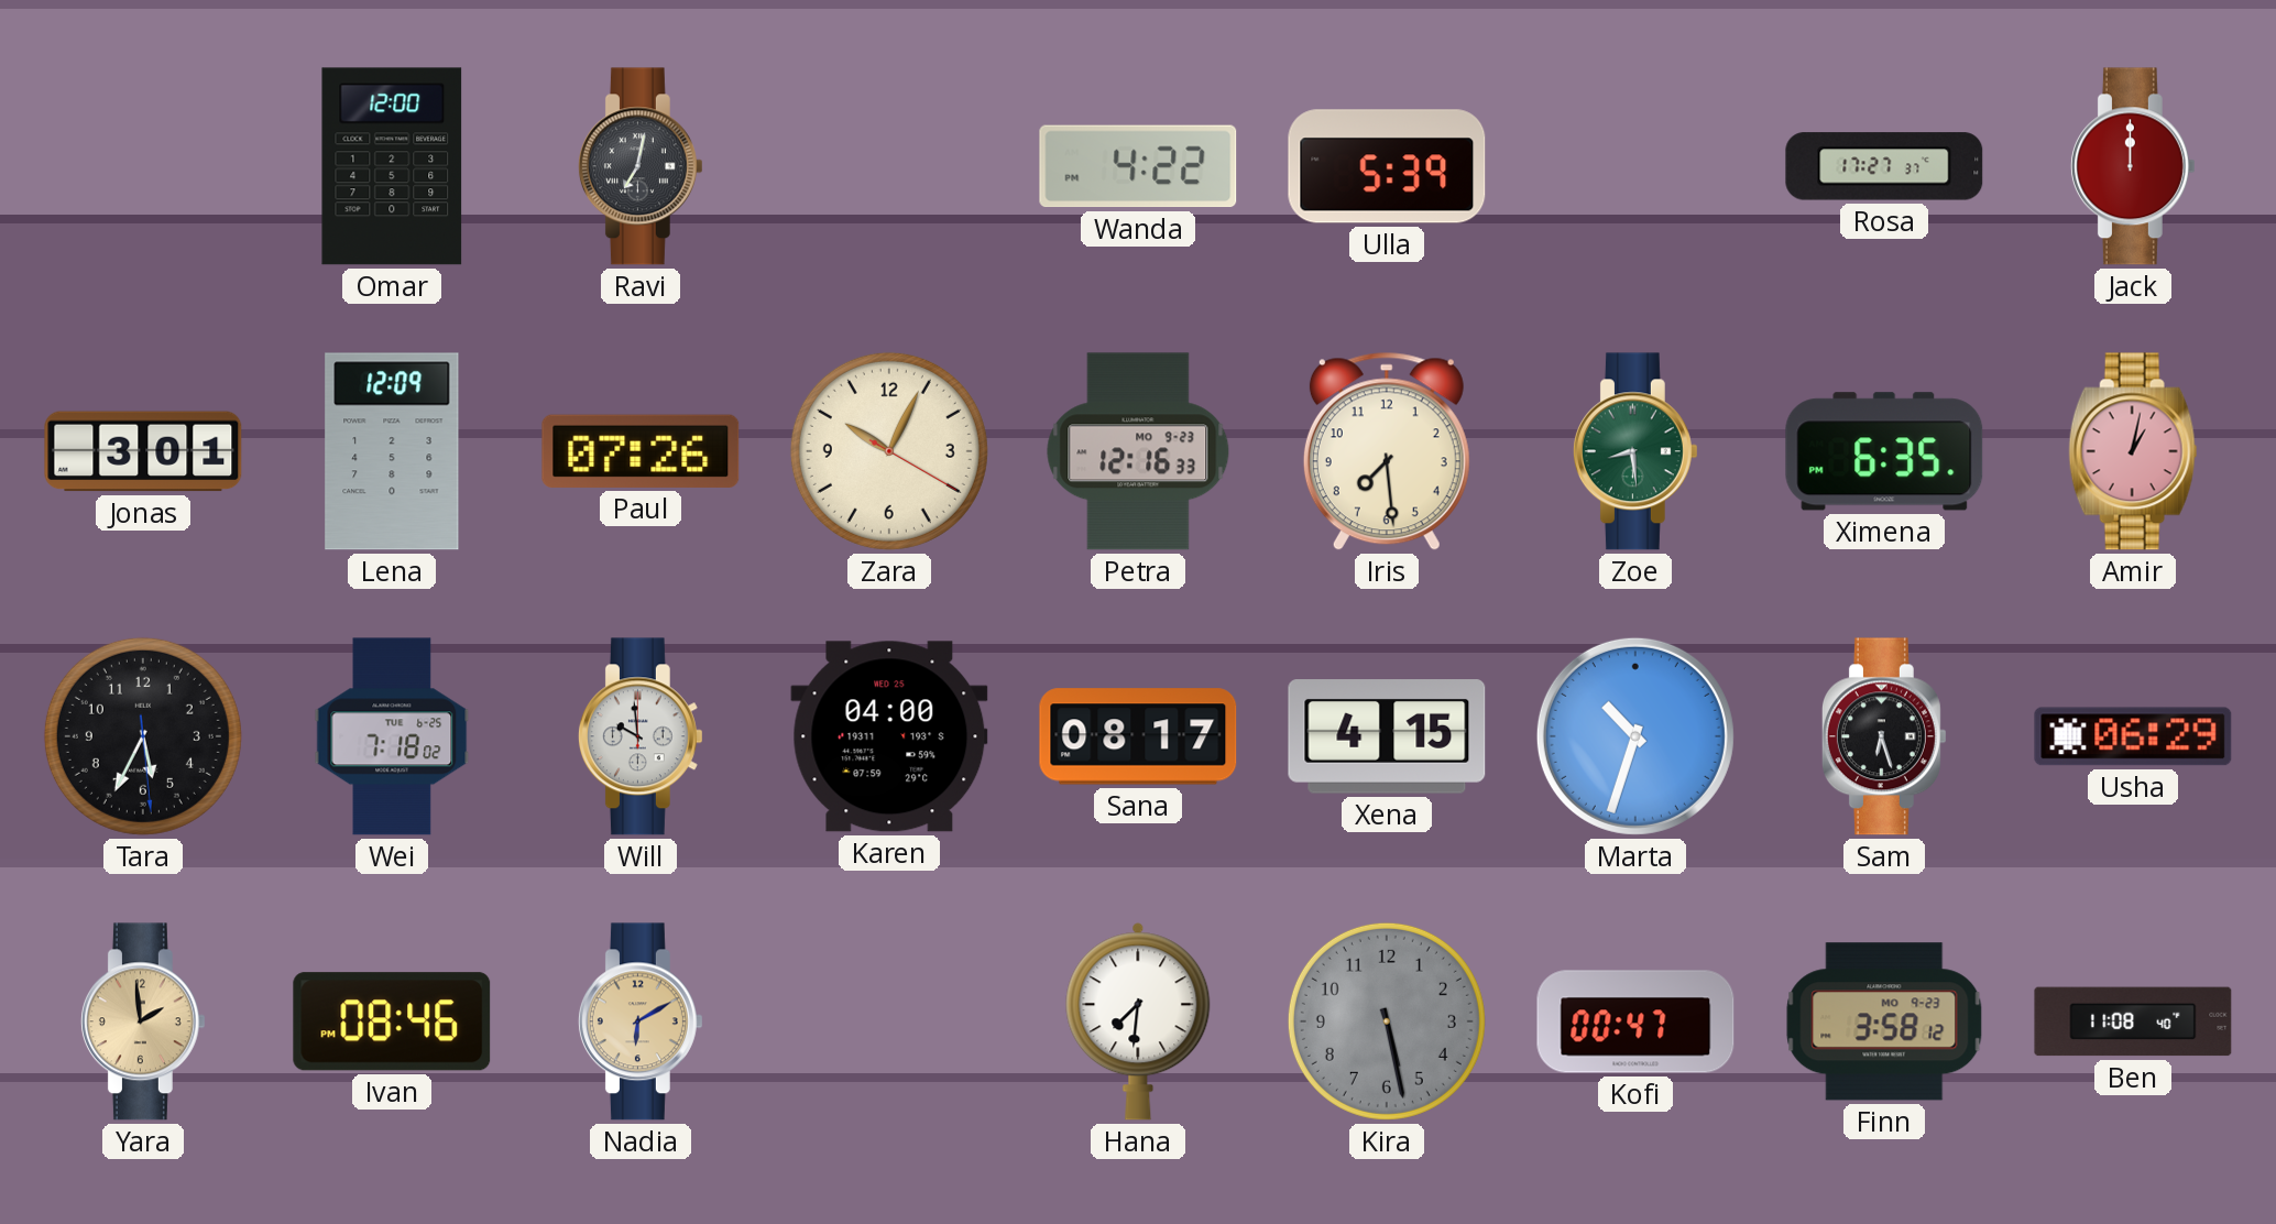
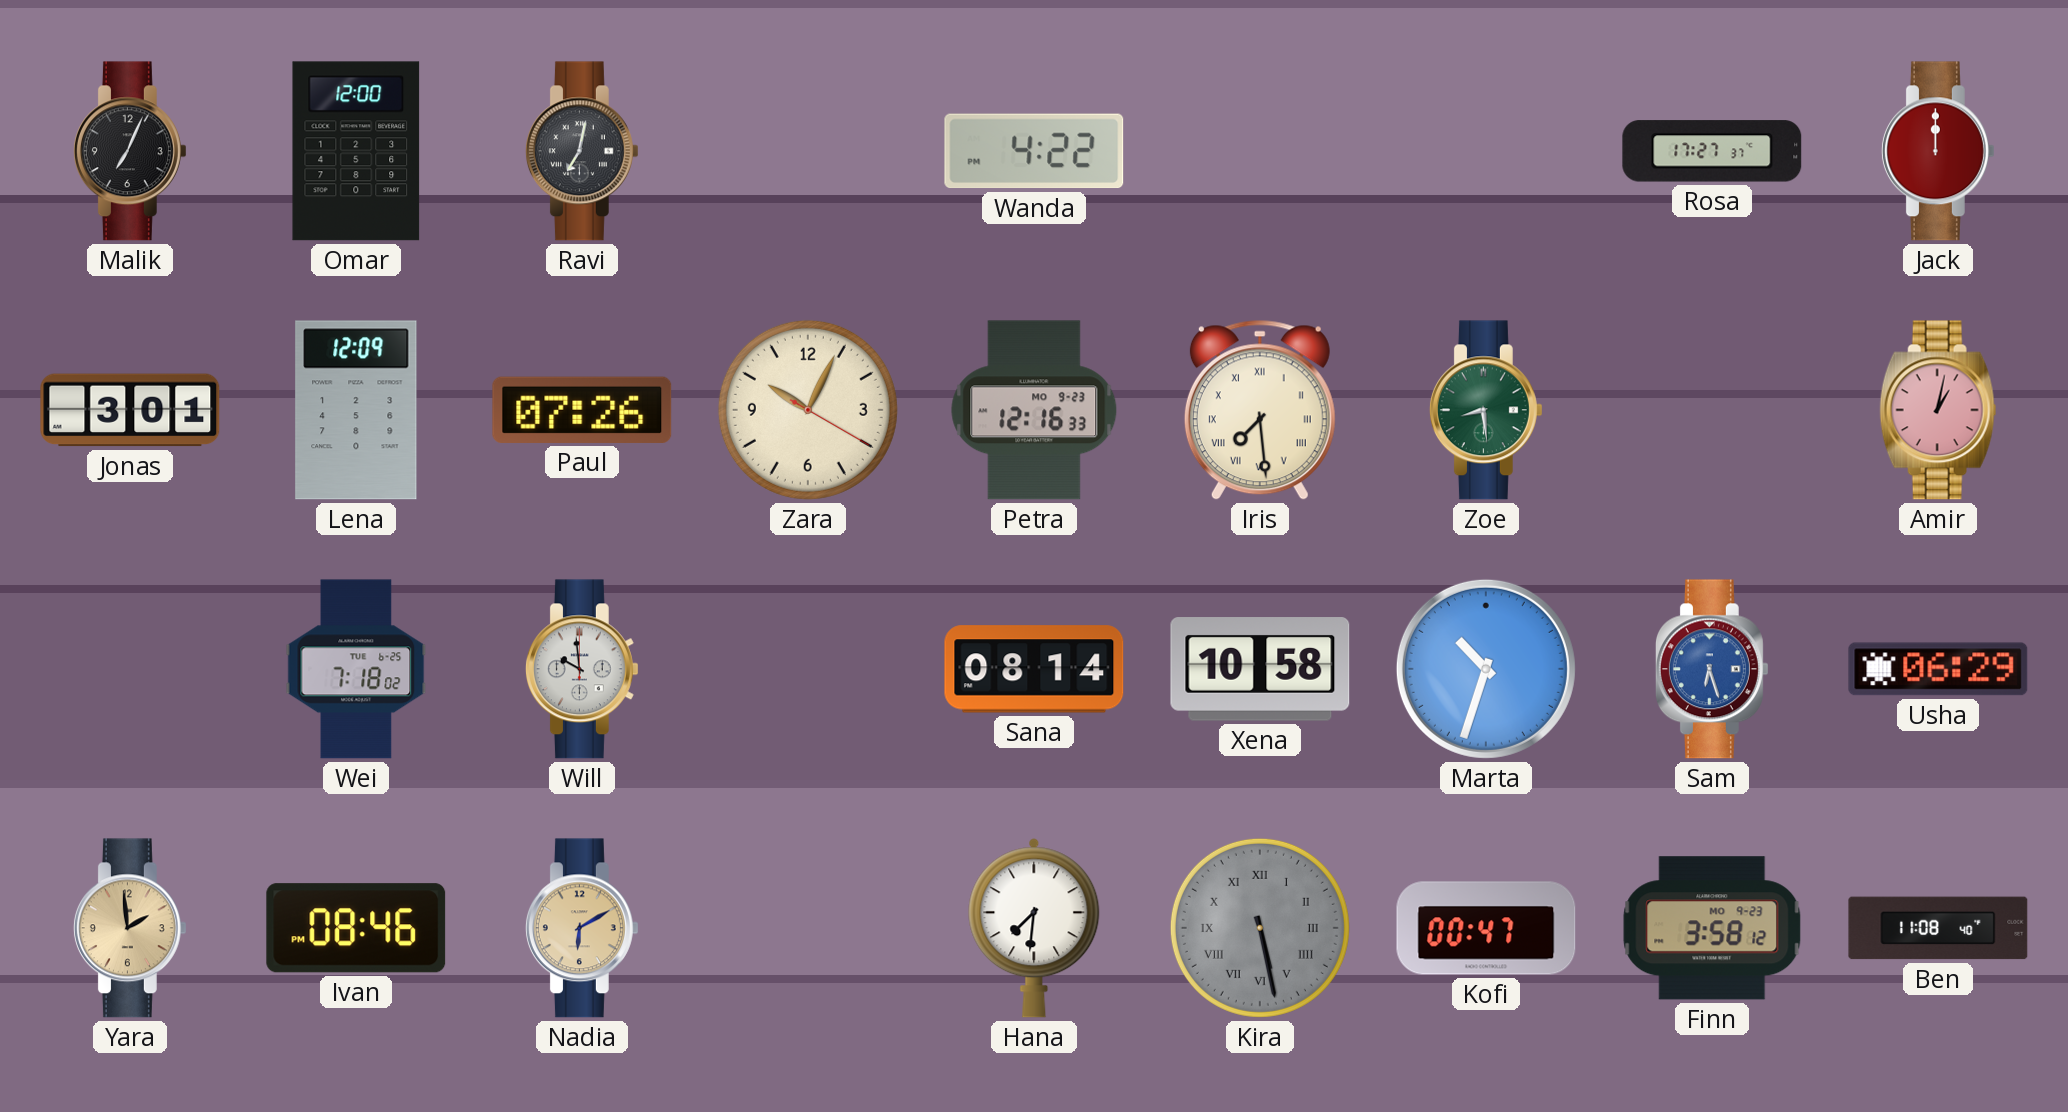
Malik: none -> 7:04
Ulla: 5:39 -> none
Iris numerals: Arabic -> Roman
Ximena: 6:35 -> none
Tara: 5:34 -> none
Karen: 04:00 -> none
Sana: 08:17 -> 08:14
Xena: 4:15 -> 10:58
Sam dial: black -> blue
Kira numerals: Arabic -> Roman
